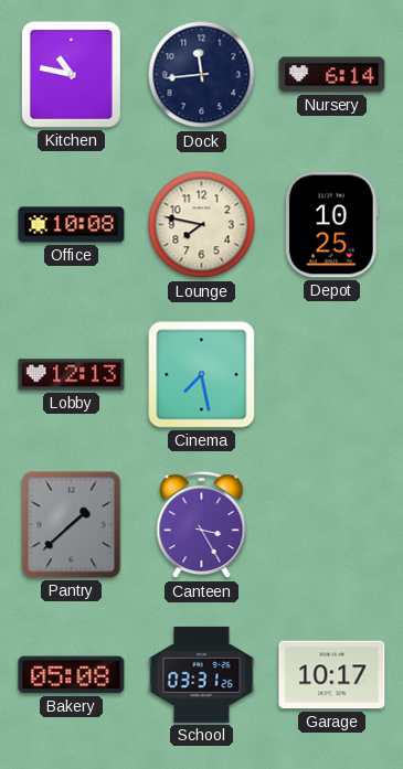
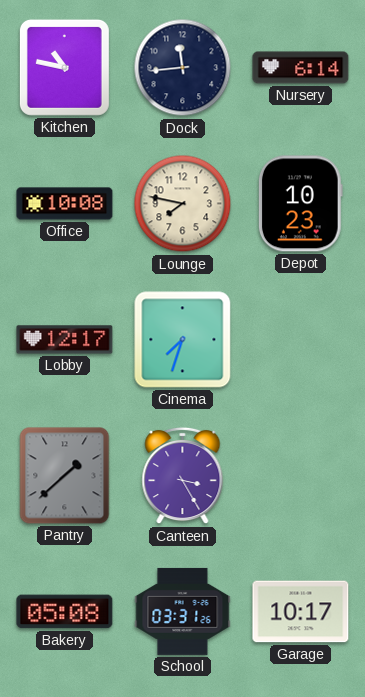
Depot: 10:25 -> 10:23
Lobby: 12:13 -> 12:17
Cinema: 7:28 -> 7:33
